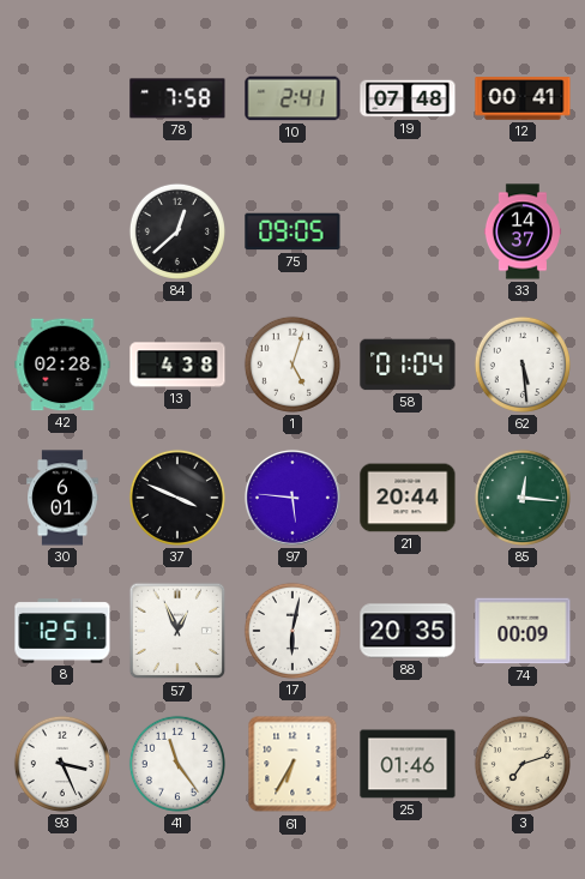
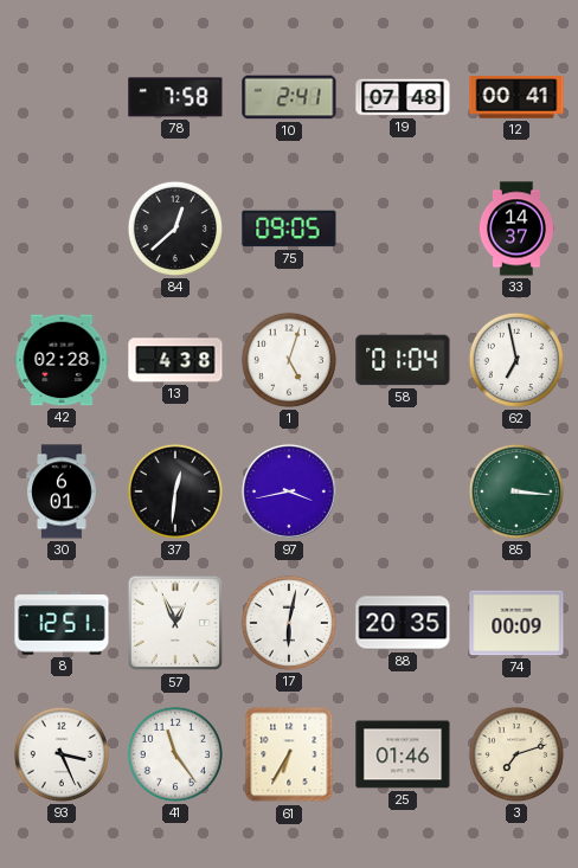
62: 5:29 -> 6:58
37: 3:49 -> 12:31
97: 5:46 -> 3:43
21: 20:44 -> none
85: 12:16 -> 3:16
